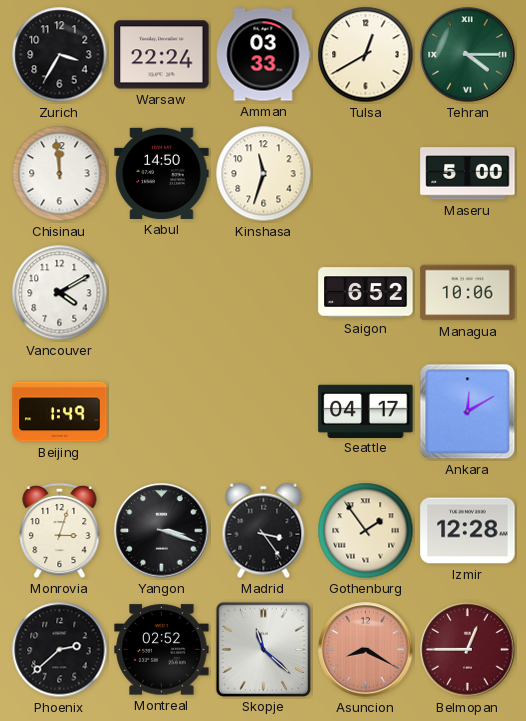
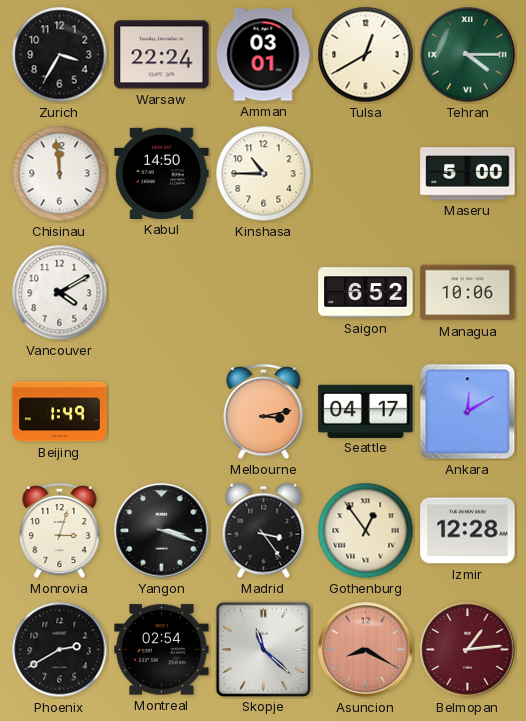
Amman: 03:33 -> 03:01
Kinshasa: 11:33 -> 10:45
Melbourne: none -> 3:13
Gothenburg: 1:54 -> 12:54
Phoenix: 2:38 -> 2:40
Montreal: 02:52 -> 02:54
Belmopan: 12:45 -> 1:14
